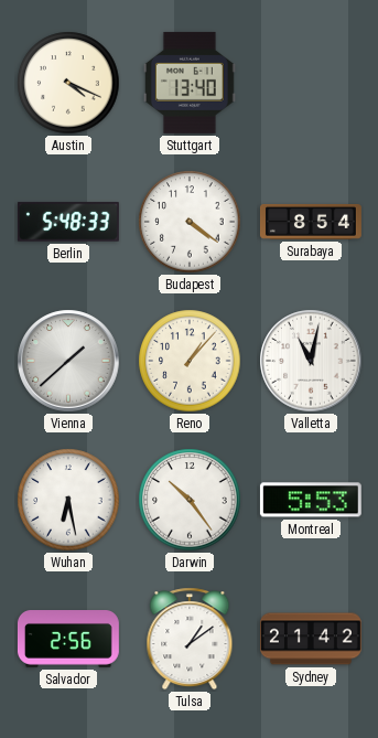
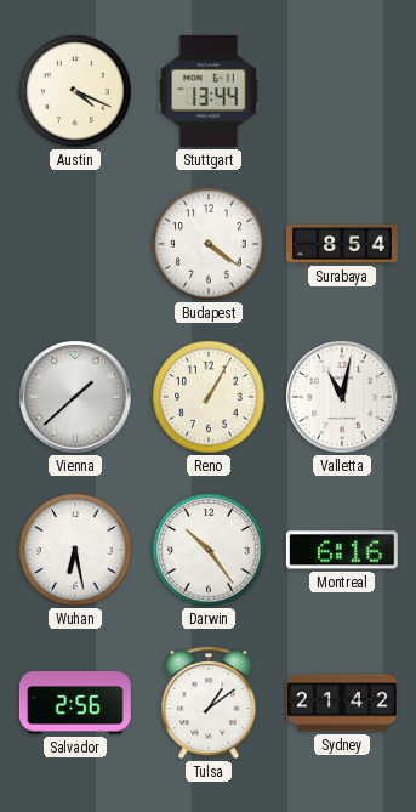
Stuttgart: 13:40 -> 13:44
Berlin: 5:48 -> none
Reno: 1:07 -> 1:05
Montreal: 5:53 -> 6:16
